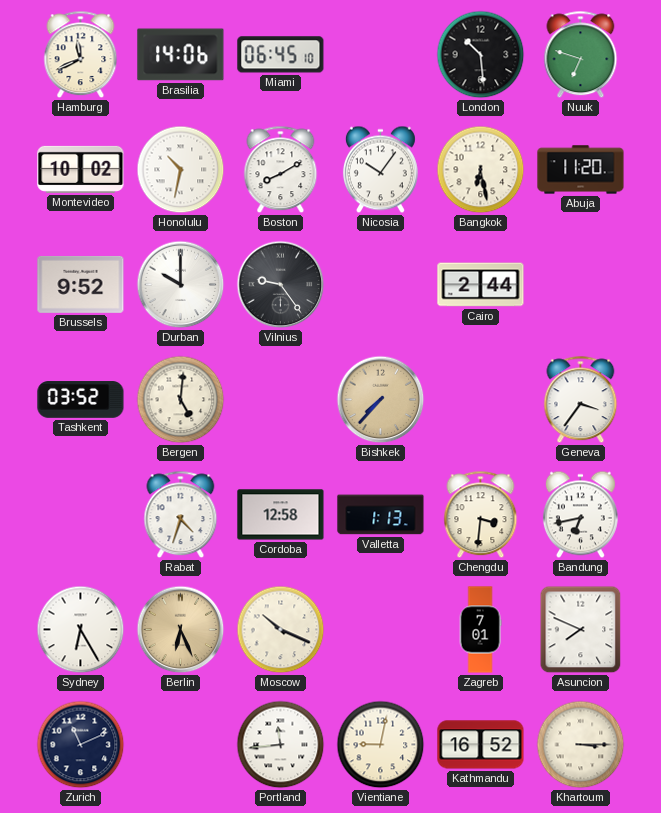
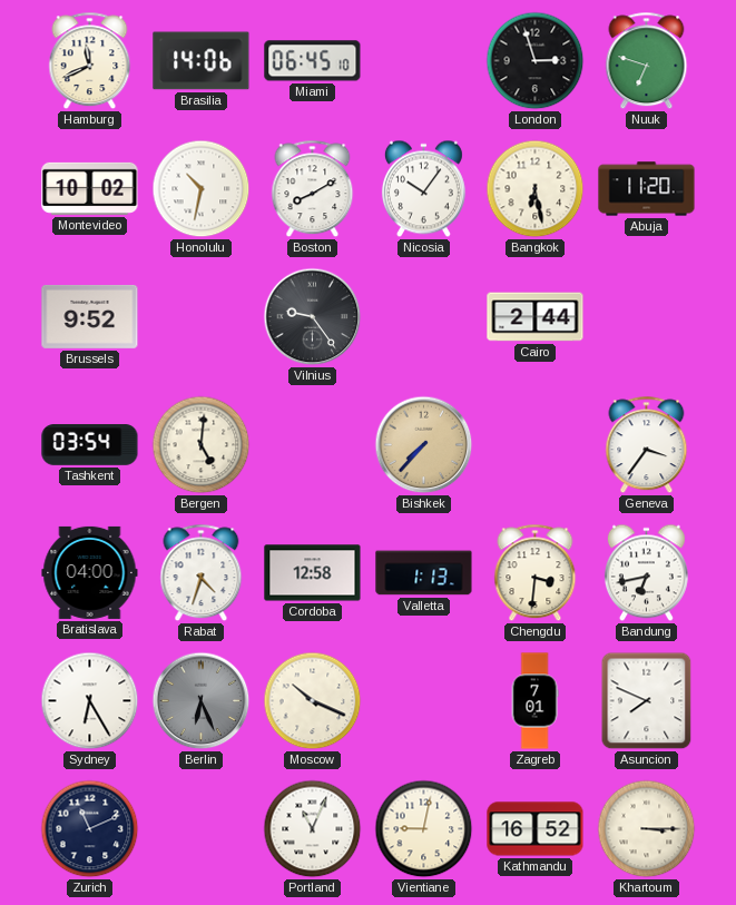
London: 10:29 -> 2:57
Durban: 10:00 -> none
Tashkent: 03:52 -> 03:54
Bratislava: none -> 04:00
Berlin dial: champagne -> grey
Portland: 11:44 -> 11:04
